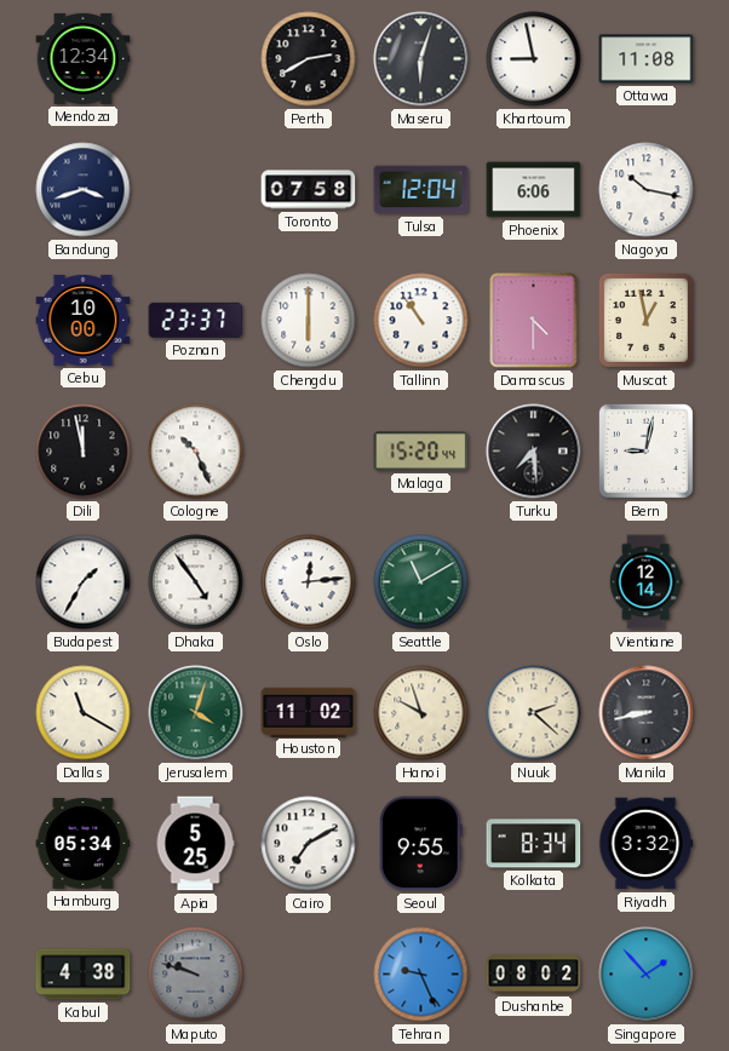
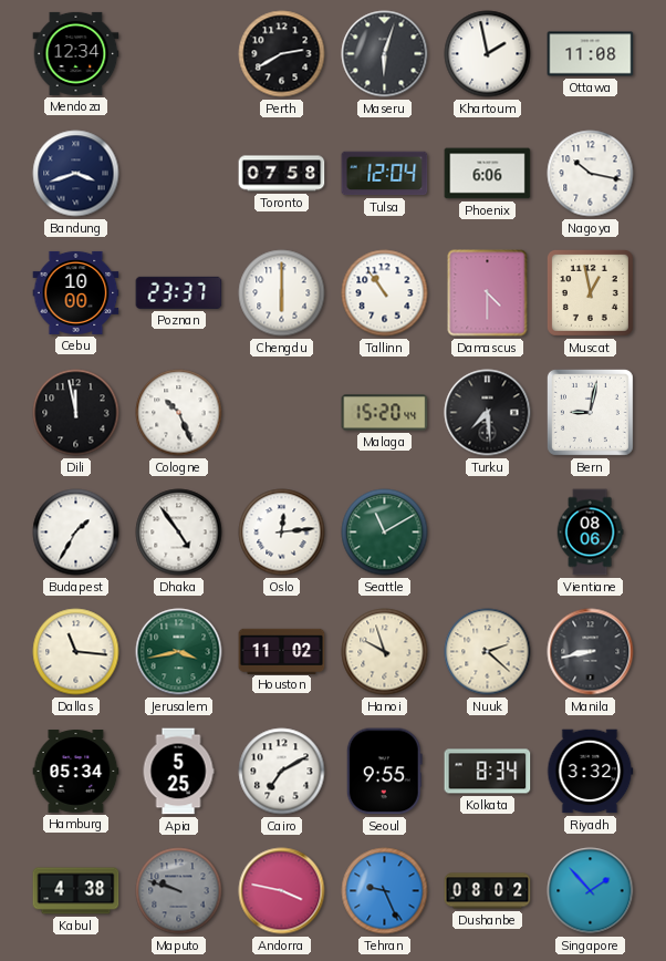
Khartoum: 8:58 -> 1:58
Vientiane: 12:14 -> 08:06
Dallas: 11:20 -> 11:16
Jerusalem: 4:03 -> 3:43
Andorra: none -> 3:47
